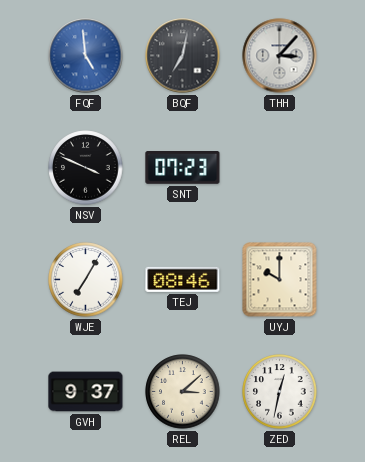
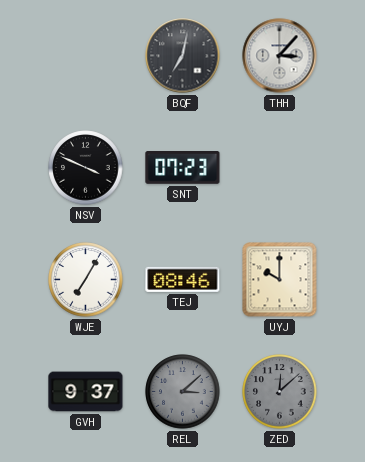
FQF: 4:59 -> none
REL dial: cream -> grey
ZED: 12:32 -> 12:08
ZED dial: white -> grey
